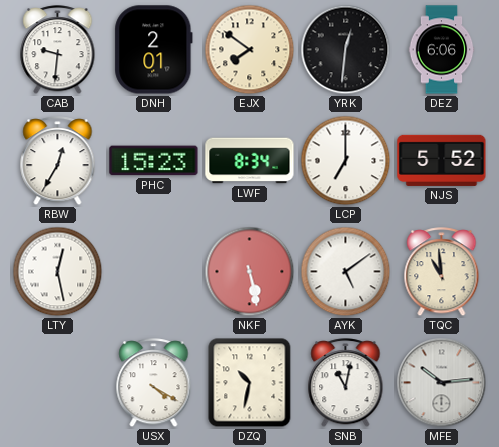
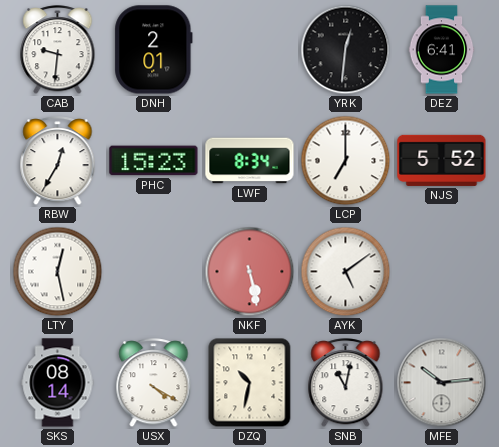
EJX: 7:51 -> none
DEZ: 6:06 -> 6:41
TQC: 10:59 -> none
SKS: none -> 08:14
